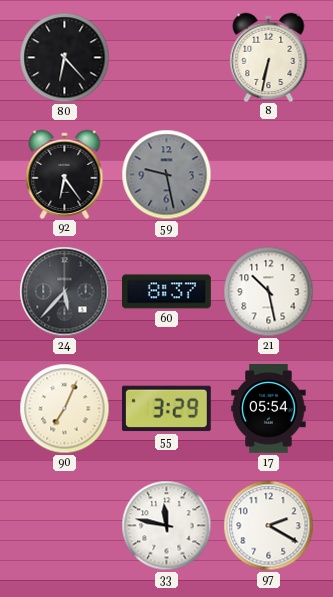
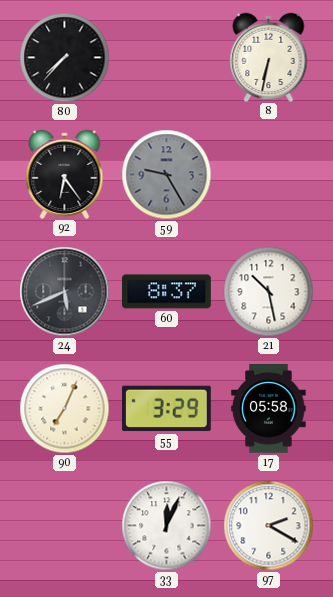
80: 6:23 -> 7:37
59: 9:28 -> 9:25
24: 5:37 -> 5:41
17: 05:54 -> 05:58
33: 11:47 -> 12:04
